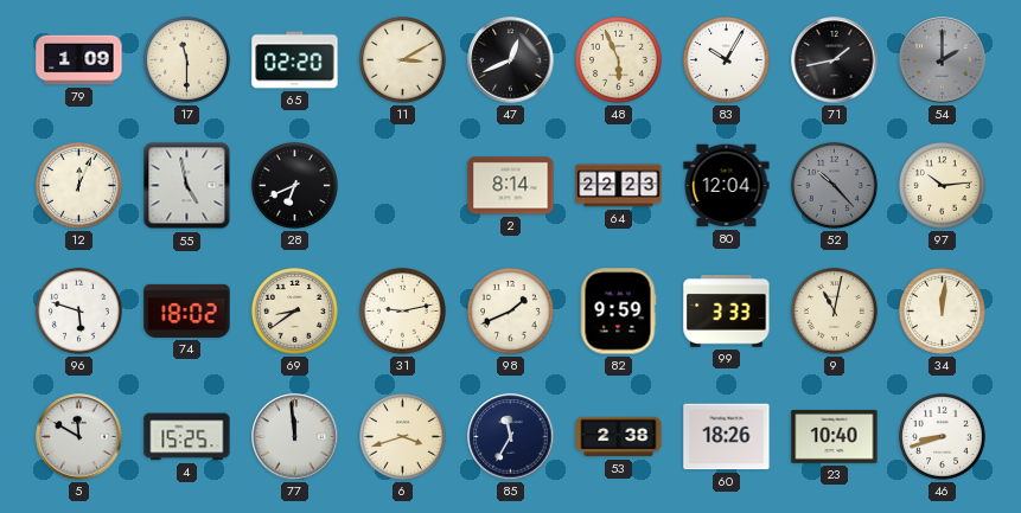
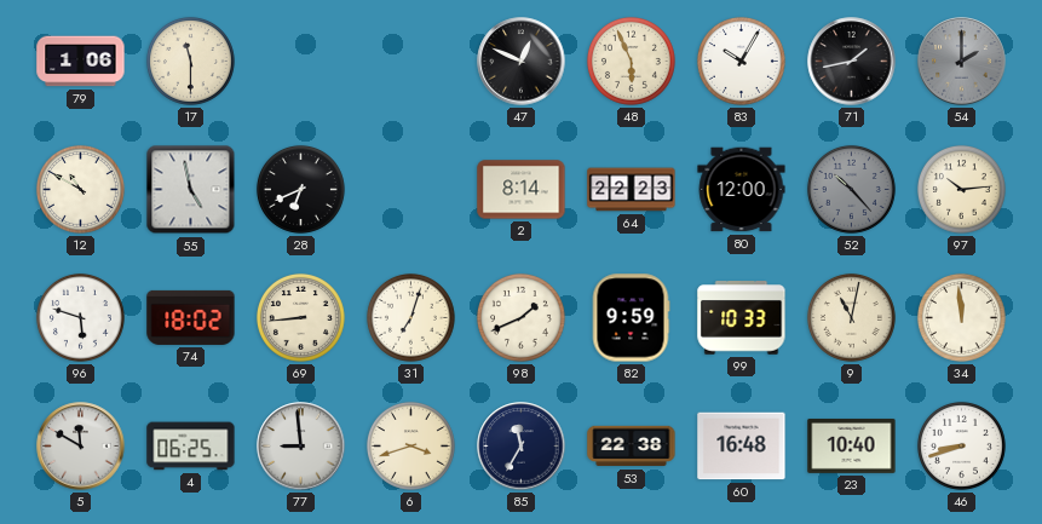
79: 1:09 -> 1:06
65: 02:20 -> none
11: 3:10 -> none
47: 12:41 -> 12:49
12: 12:04 -> 10:50
80: 12:04 -> 12:00
69: 8:39 -> 8:44
31: 9:13 -> 7:03
99: 3:33 -> 10:33
34: 12:01 -> 11:59
4: 15:25 -> 06:25
77: 11:59 -> 8:59
53: 2:38 -> 22:38
60: 18:26 -> 16:48
